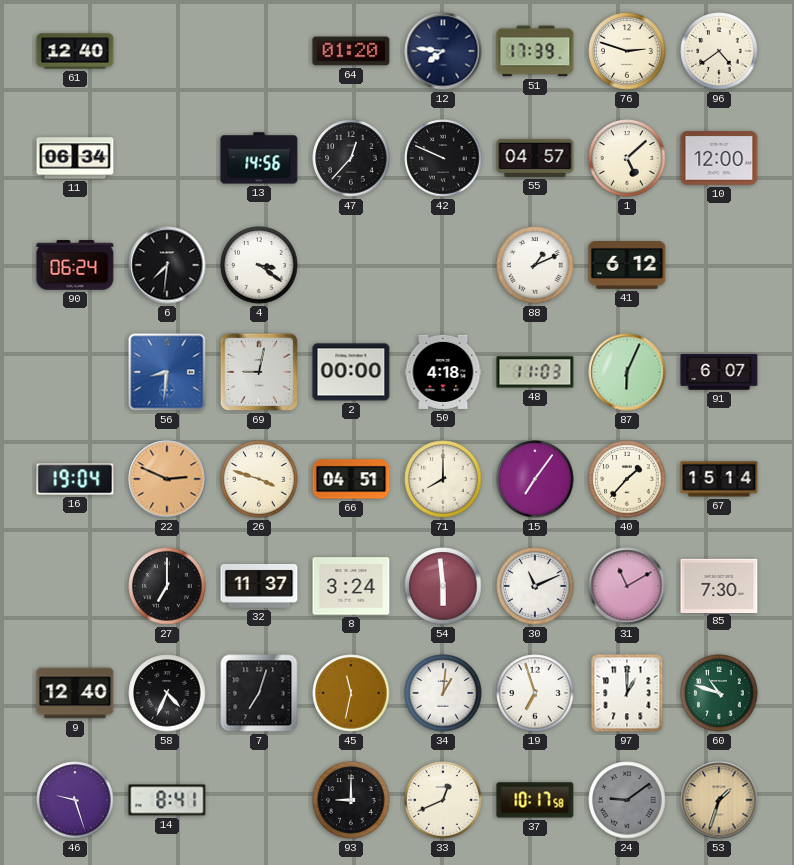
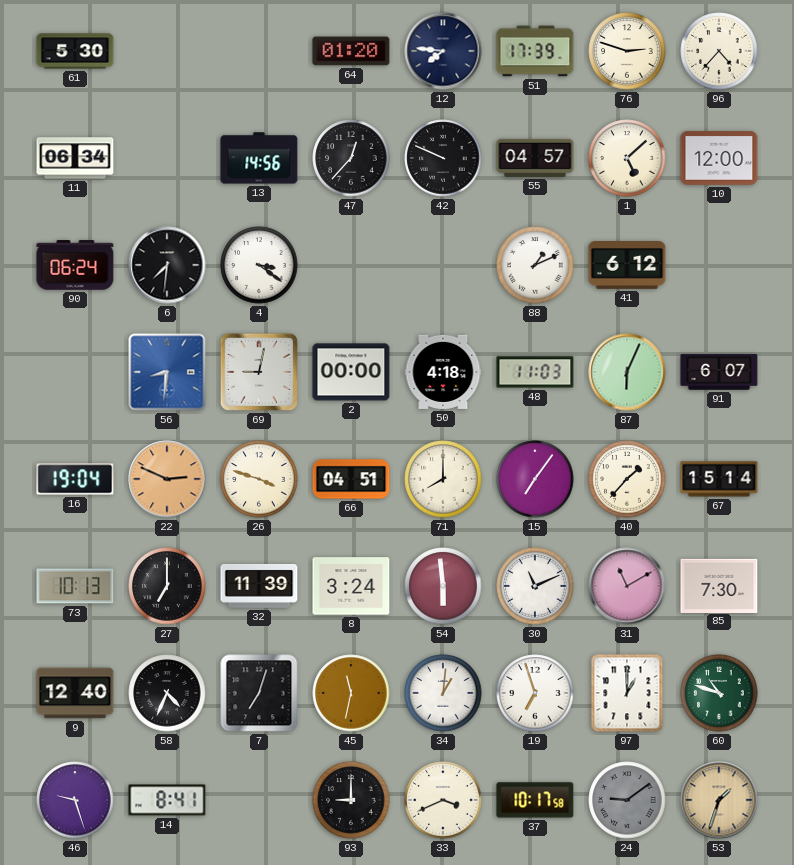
61: 12:40 -> 5:30
96: 4:39 -> 4:37
73: none -> 10:13
32: 11:37 -> 11:39
33: 12:41 -> 3:41
